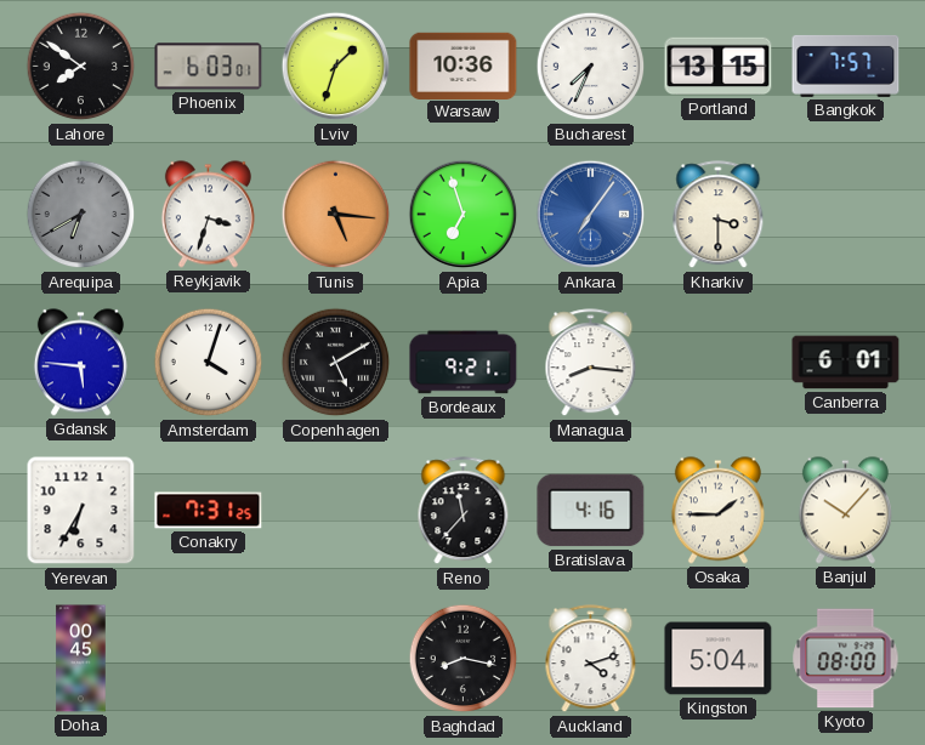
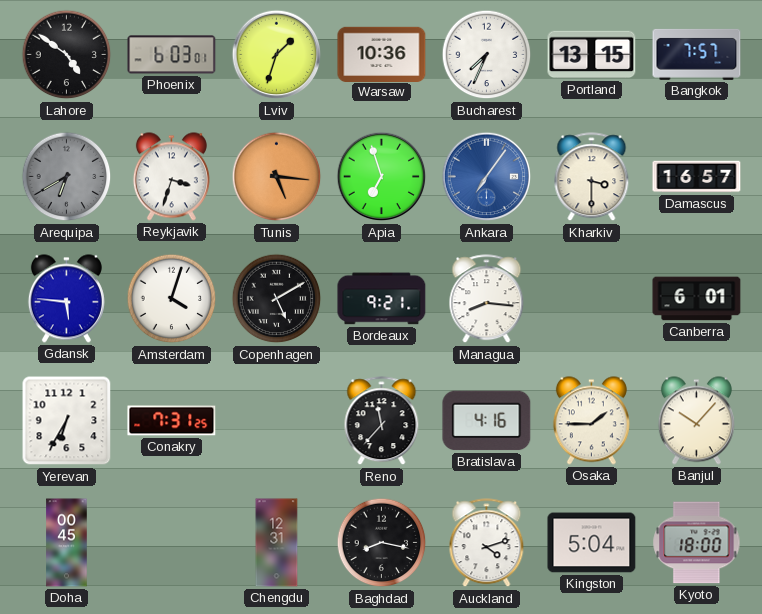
Lahore: 7:51 -> 4:51
Damascus: none -> 16:57
Chengdu: none -> 12:31
Kyoto: 08:00 -> 18:00
